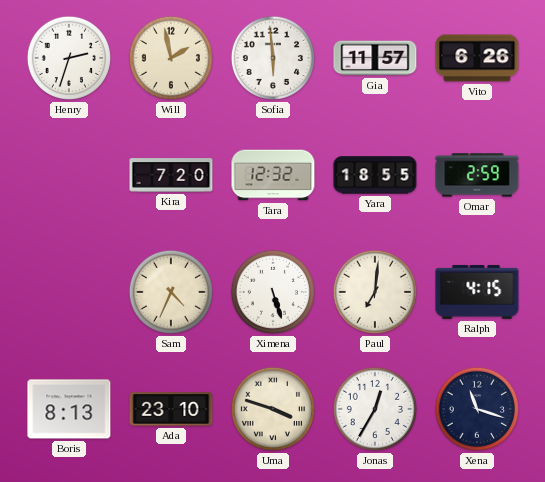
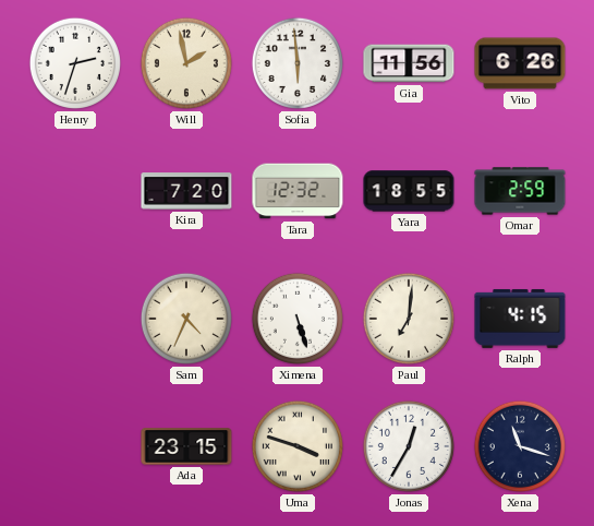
Gia: 11:57 -> 11:56
Boris: 8:13 -> none
Ada: 23:10 -> 23:15
